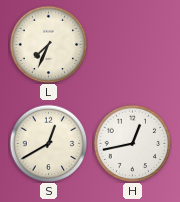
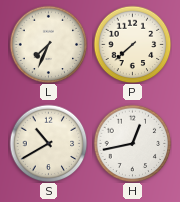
P: none -> 7:38
S: 12:40 -> 10:40
